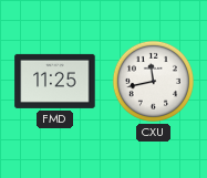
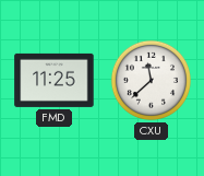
CXU: 11:43 -> 11:38
